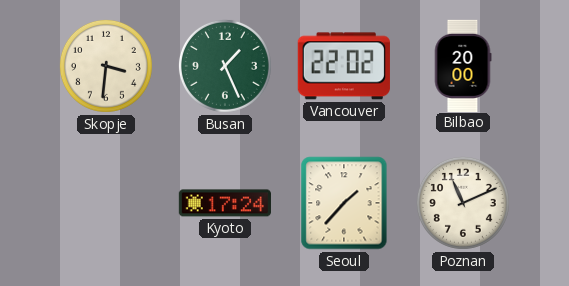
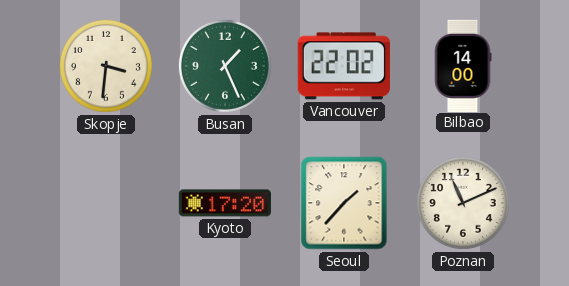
Bilbao: 20:00 -> 14:00
Kyoto: 17:24 -> 17:20
